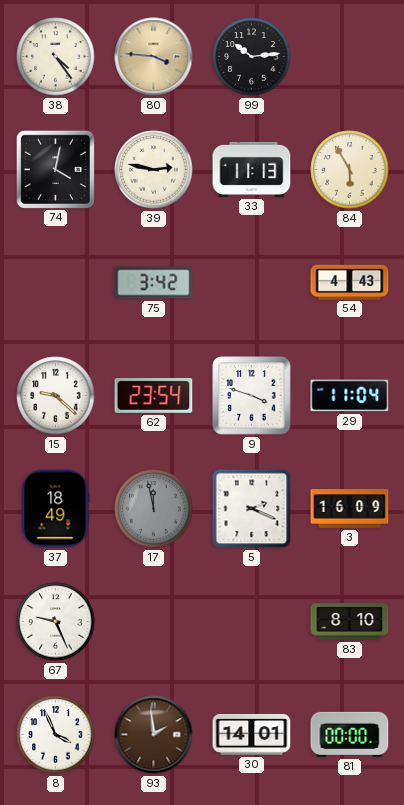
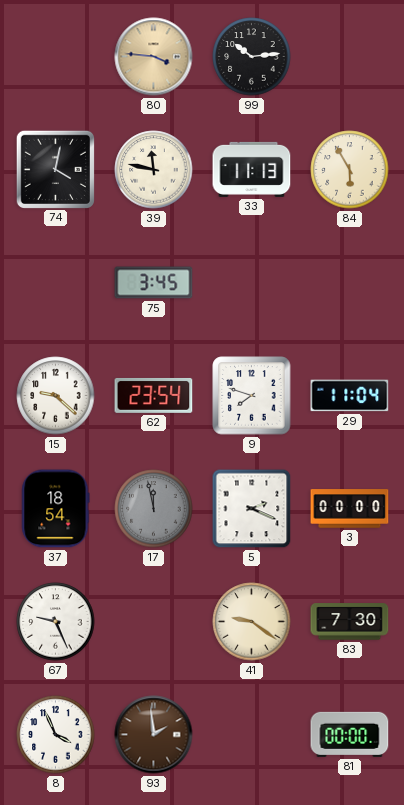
38: 4:24 -> none
39: 2:47 -> 11:47
75: 3:42 -> 3:45
54: 4:43 -> none
9: 3:48 -> 7:48
37: 18:49 -> 18:54
3: 16:09 -> 00:00
41: none -> 9:21
83: 8:10 -> 7:30
30: 14:01 -> none
